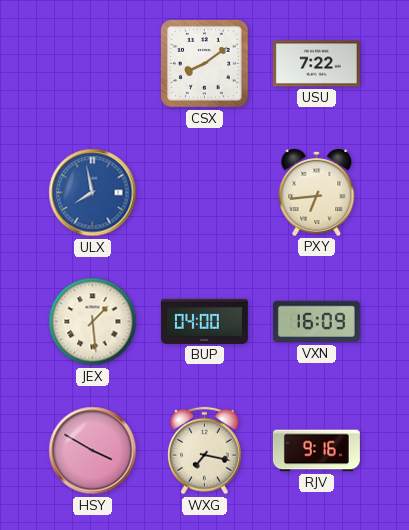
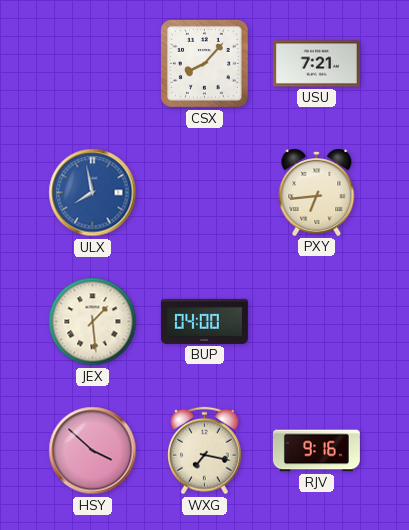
CSX: 8:09 -> 8:07
USU: 7:22 -> 7:21
VXN: 16:09 -> none
HSY: 3:50 -> 3:52
